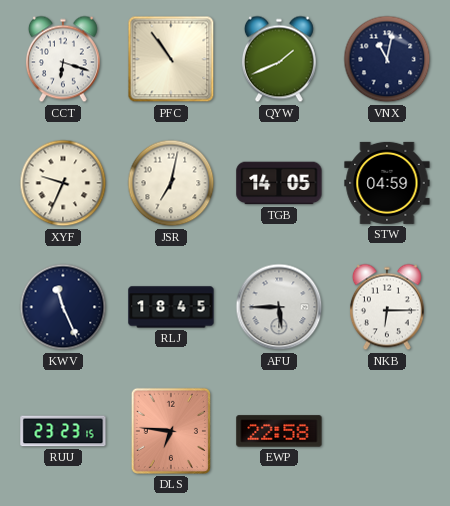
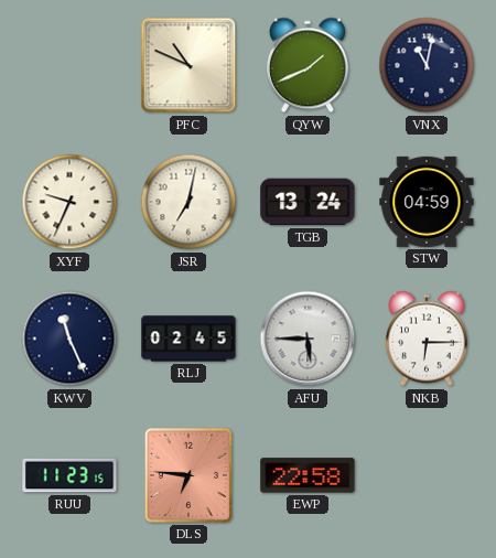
CCT: 6:18 -> none
PFC: 10:54 -> 10:49
TGB: 14:05 -> 13:24
RLJ: 18:45 -> 02:45
RUU: 23:23 -> 11:23
